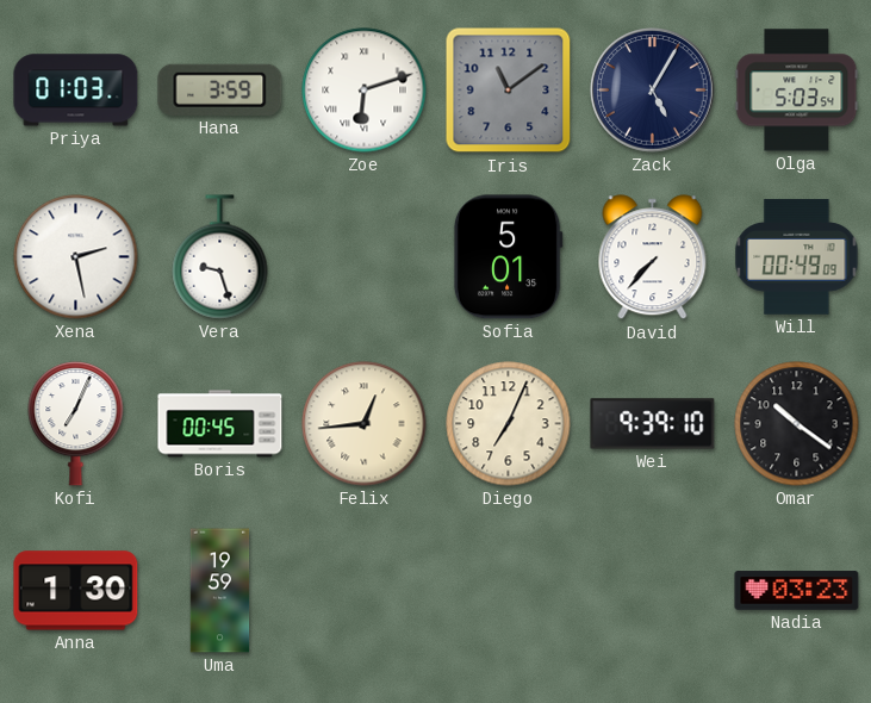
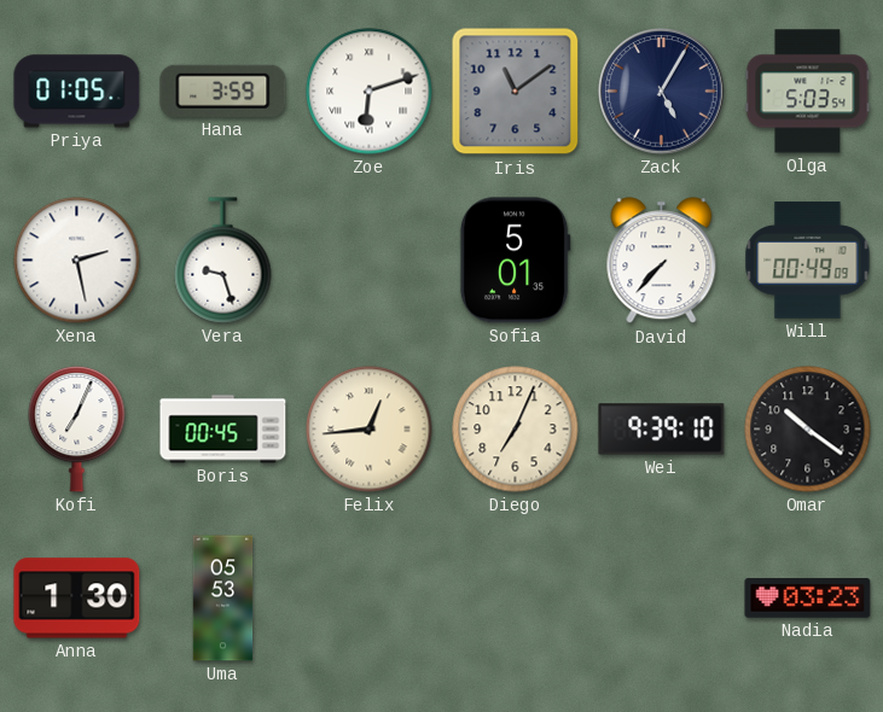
Priya: 01:03 -> 01:05
Uma: 19:59 -> 05:53
